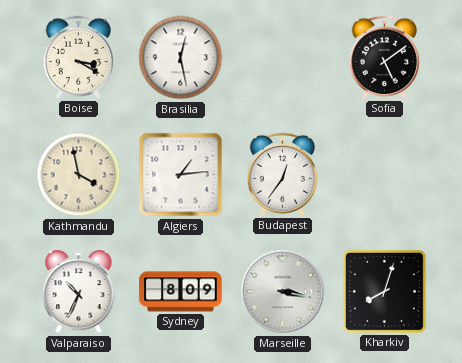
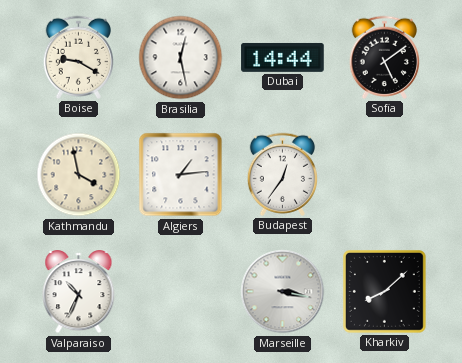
Boise: 3:20 -> 9:20
Dubai: none -> 14:44
Sydney: 8:09 -> none
Kharkiv: 8:03 -> 8:08
